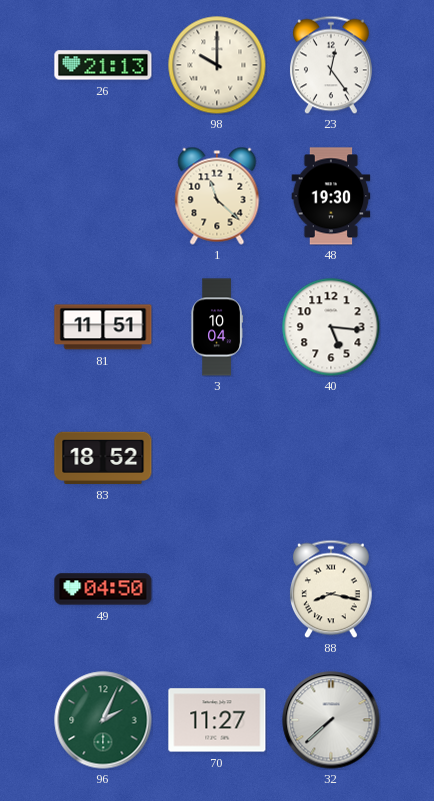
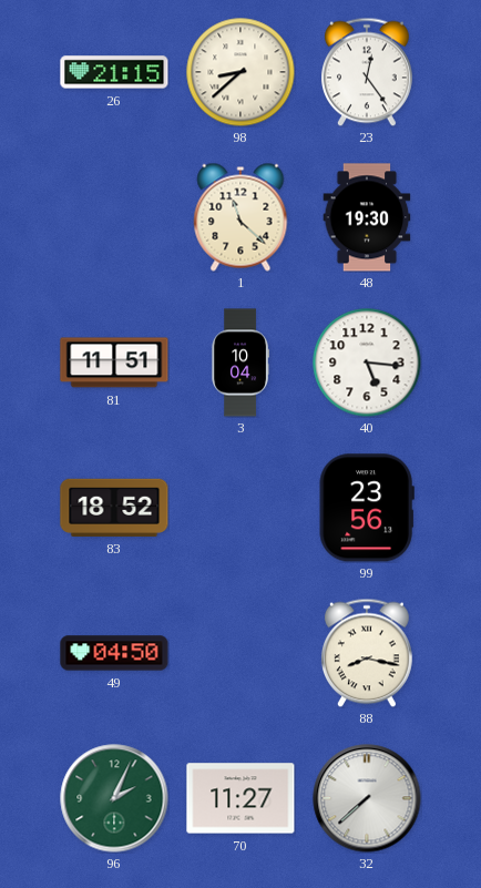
26: 21:13 -> 21:15
98: 10:00 -> 8:38
99: none -> 23:56
